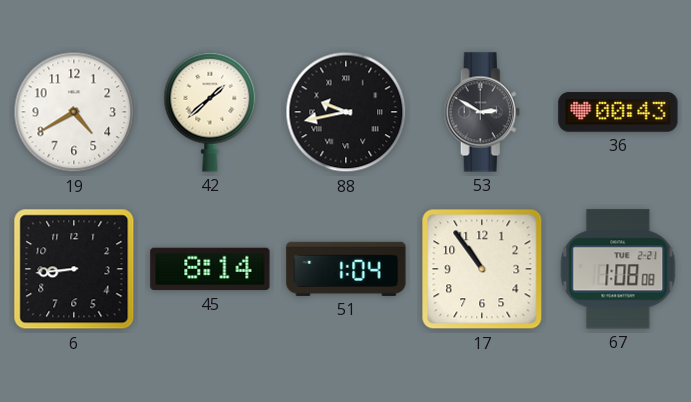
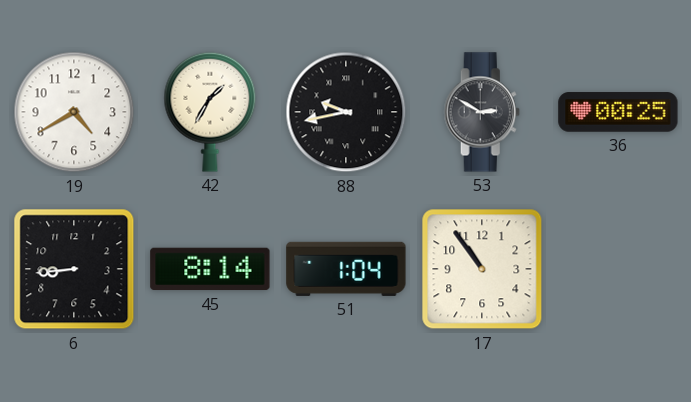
42: 1:38 -> 1:35
36: 00:43 -> 00:25
67: 1:08 -> none
